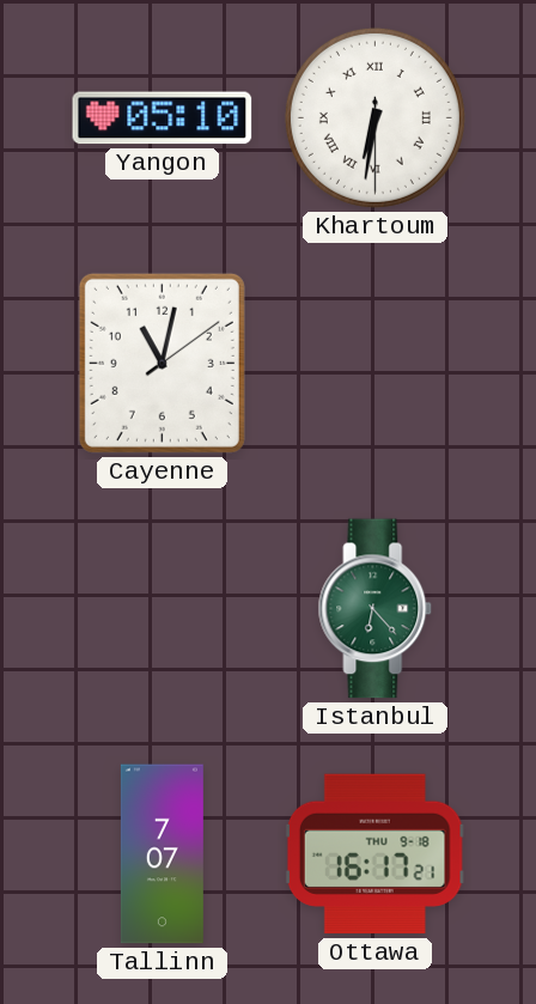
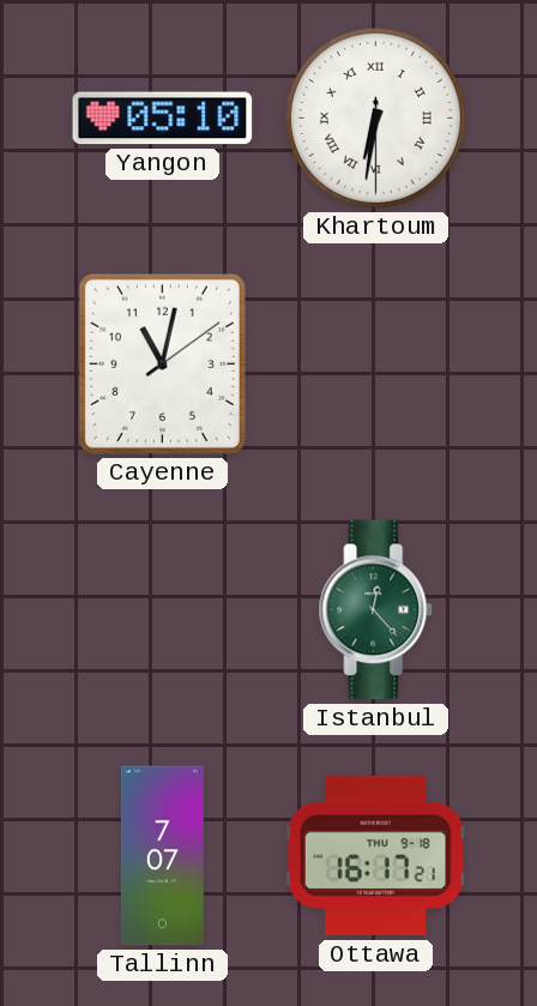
Istanbul: 6:23 -> 12:23
